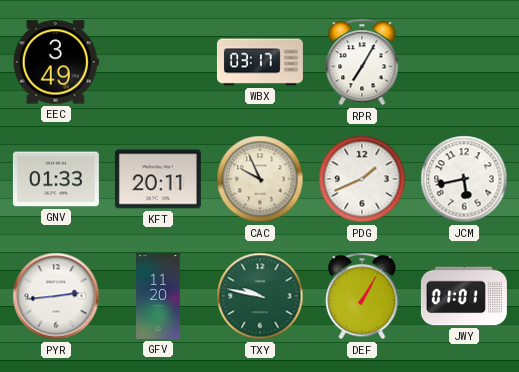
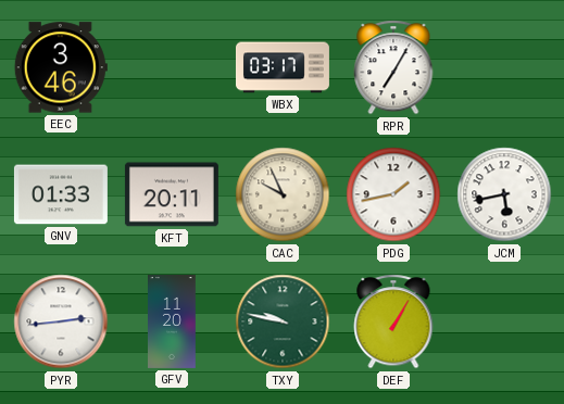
EEC: 3:49 -> 3:46
PDG: 1:41 -> 1:43
JWY: 01:01 -> none
